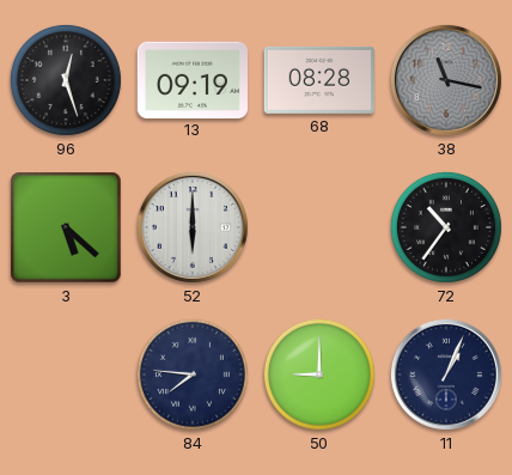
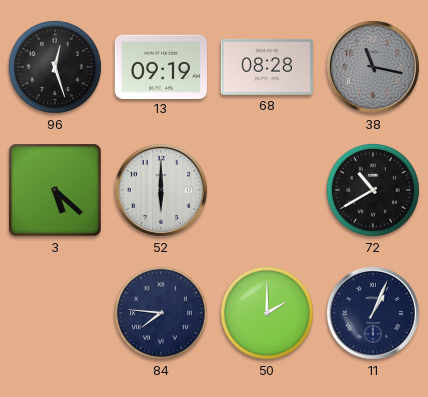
72: 10:36 -> 10:40
50: 9:00 -> 2:00
